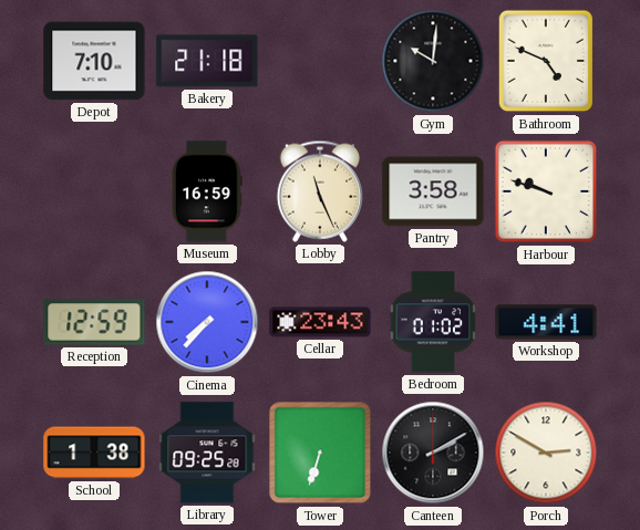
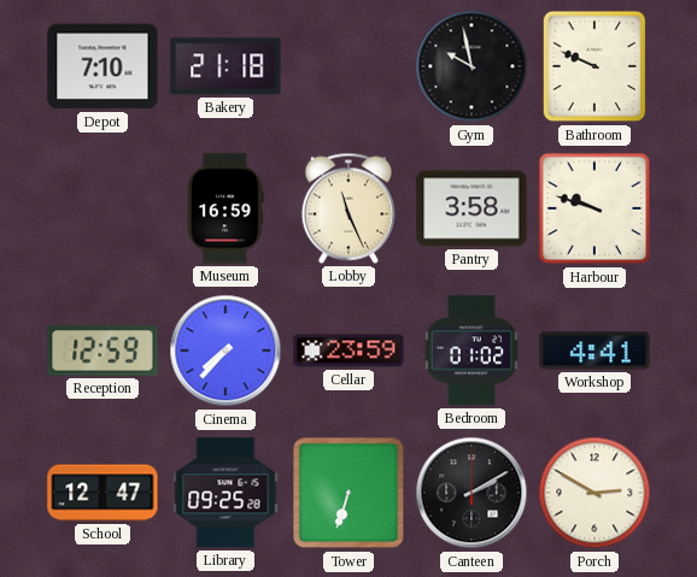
Gym: 10:01 -> 9:58
Bathroom: 4:49 -> 9:49
Cellar: 23:43 -> 23:59
School: 1:38 -> 12:47
